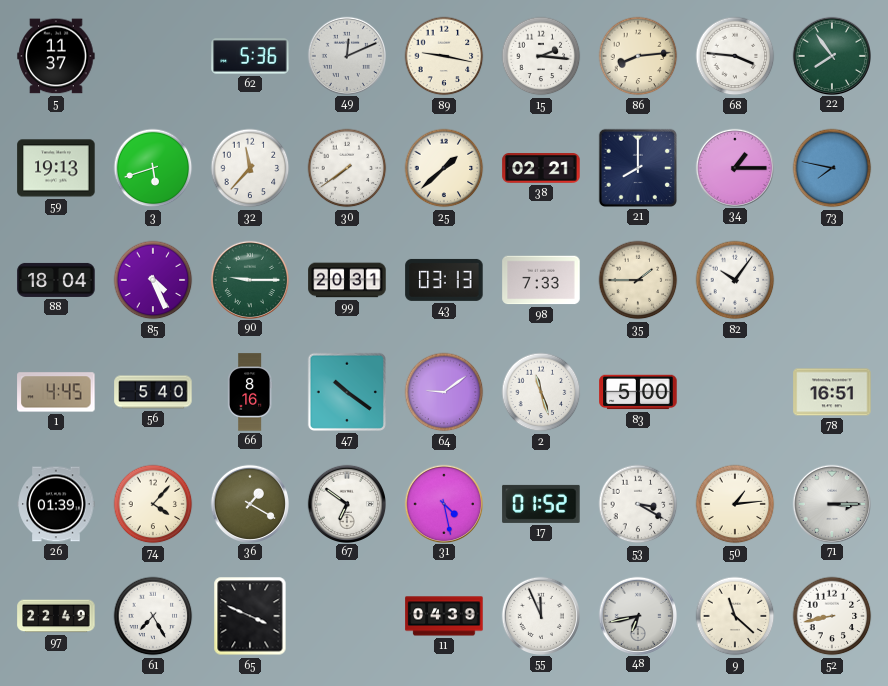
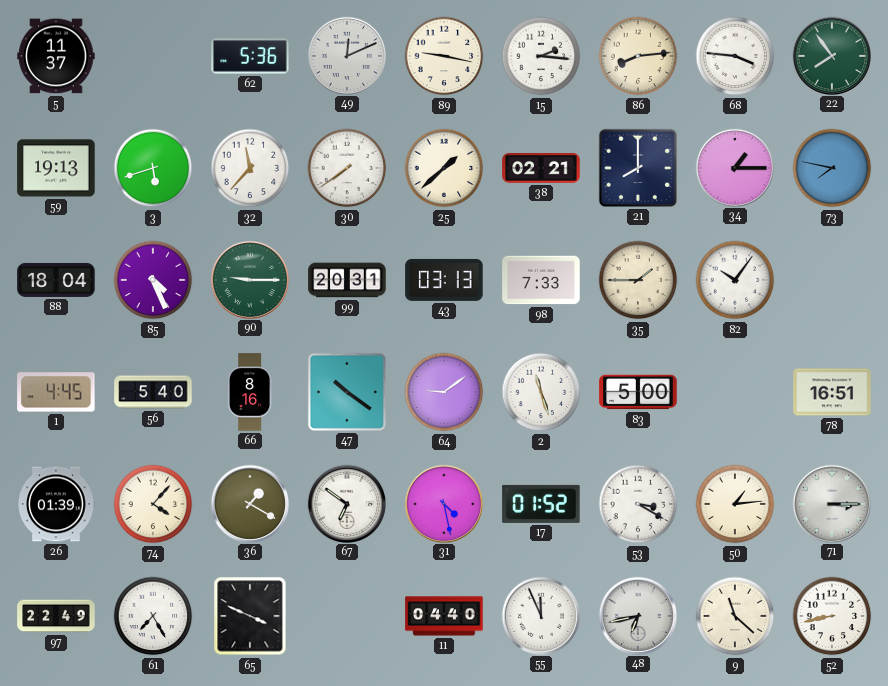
11: 04:39 -> 04:40
